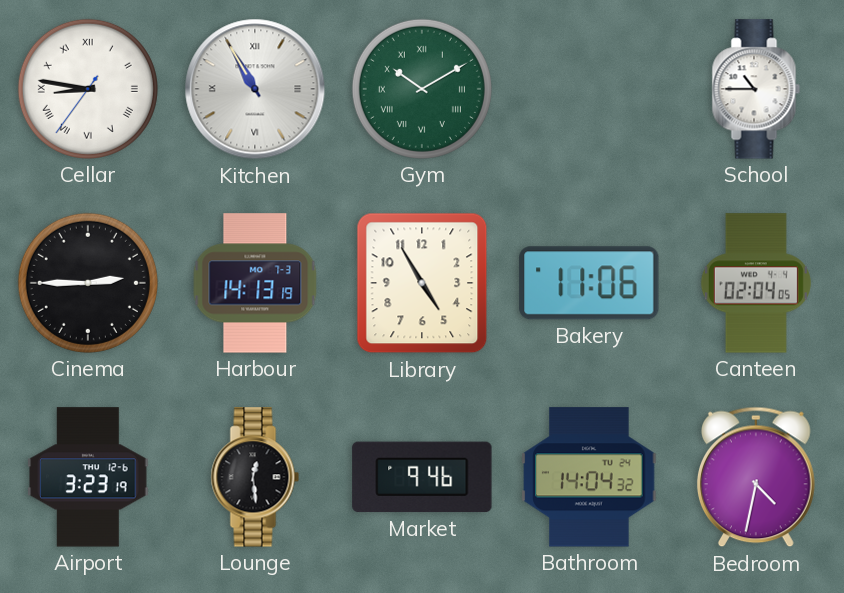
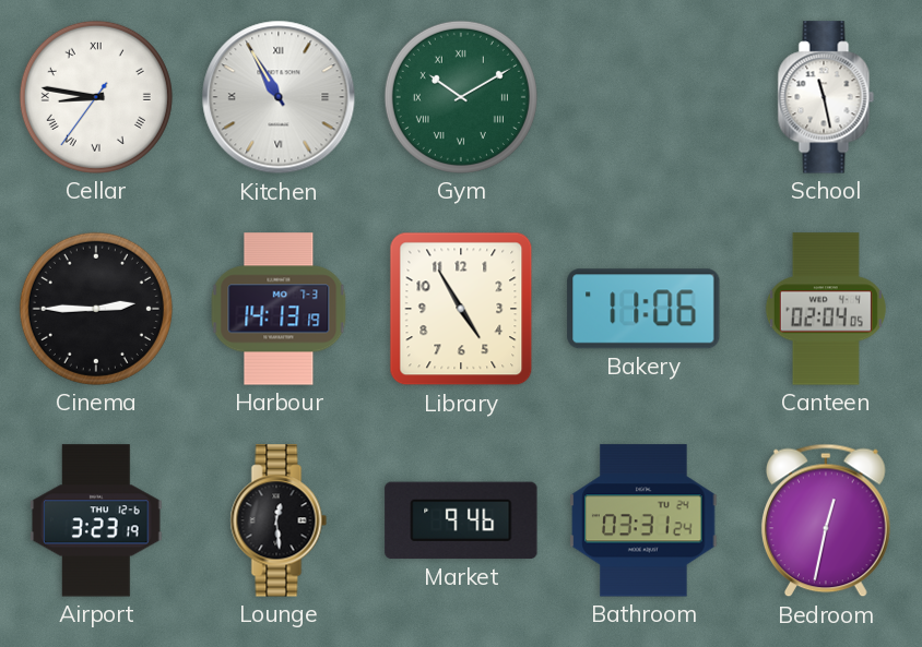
School: 10:45 -> 11:28
Bathroom: 14:04 -> 03:31
Bedroom: 4:32 -> 12:32
